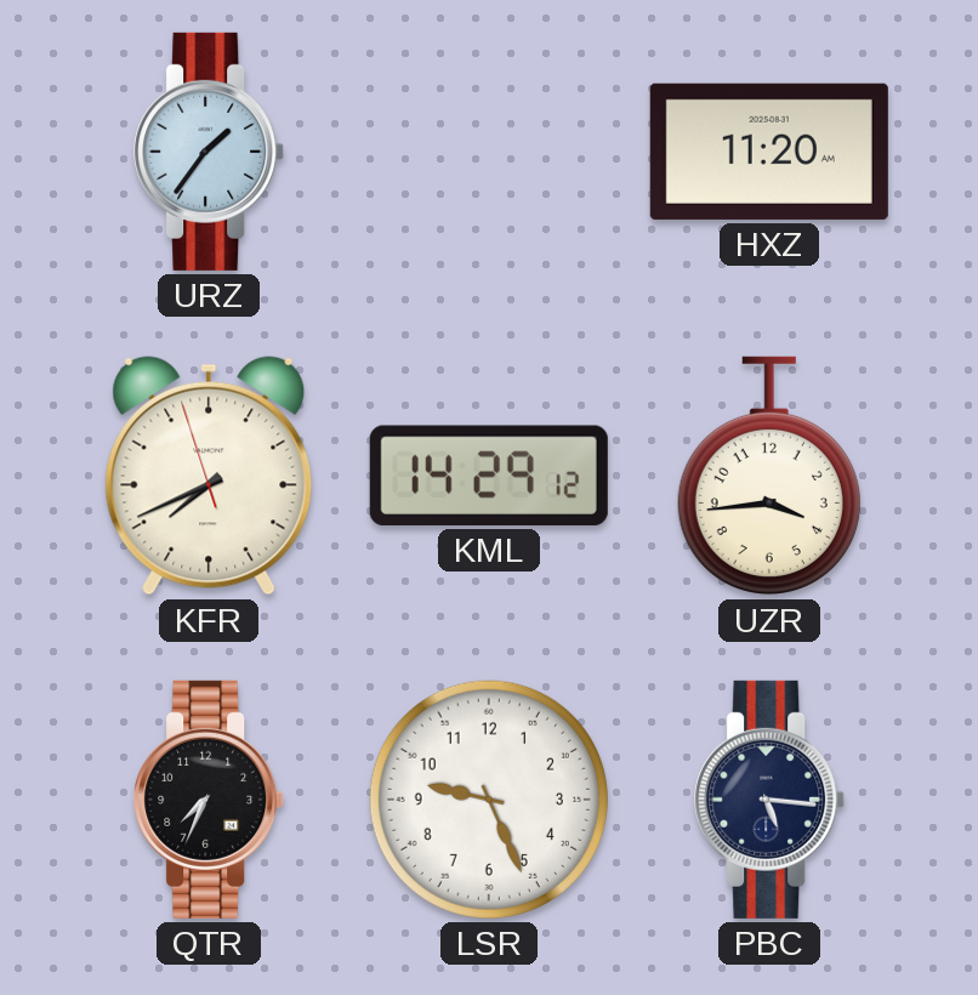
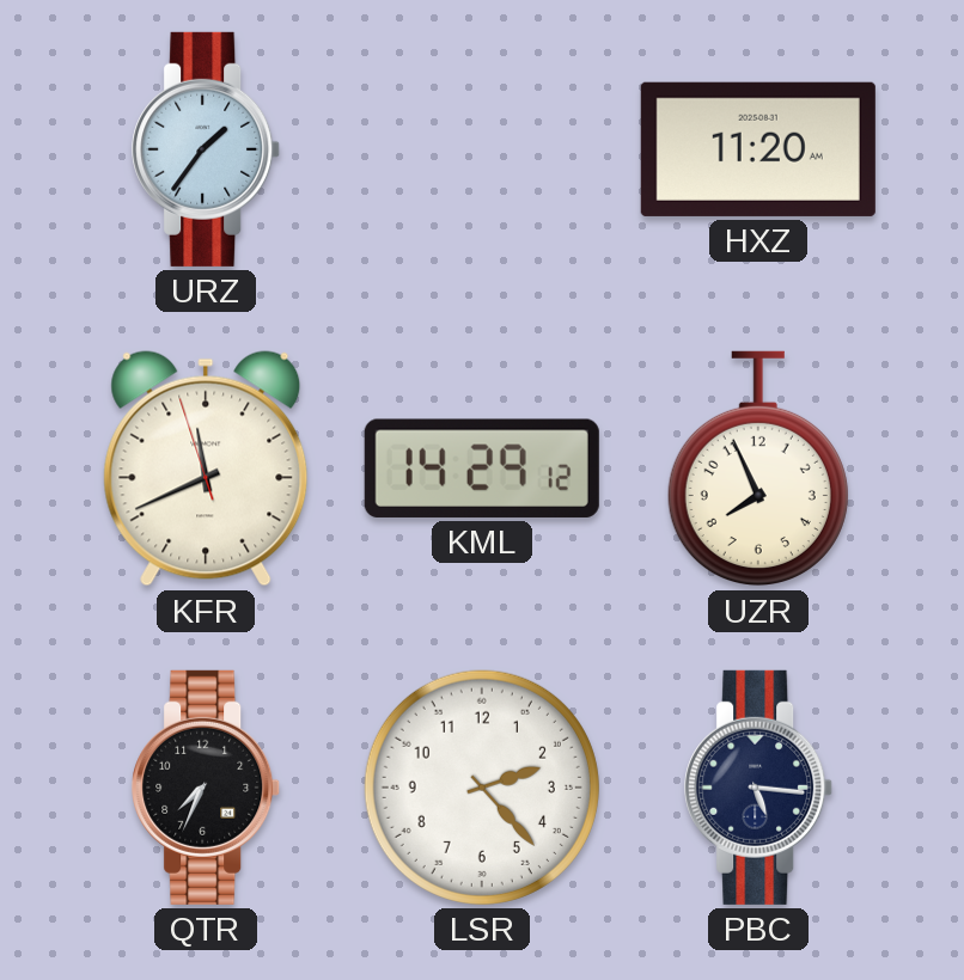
KFR: 7:40 -> 11:40
UZR: 3:44 -> 7:56
LSR: 9:26 -> 2:23
